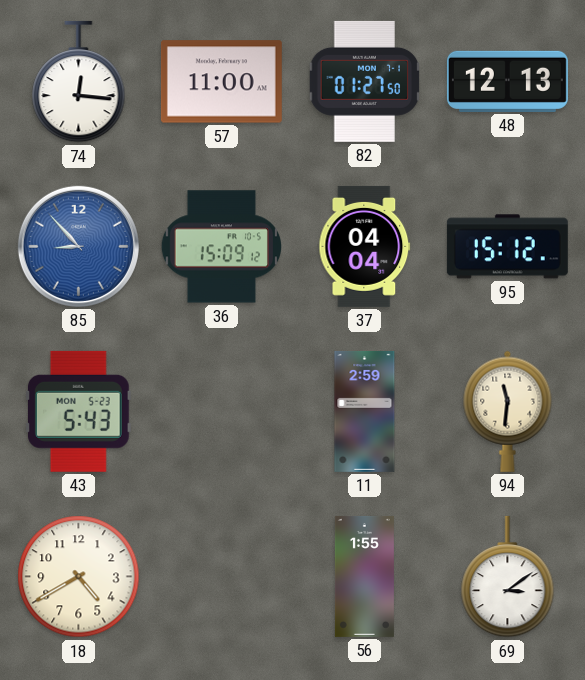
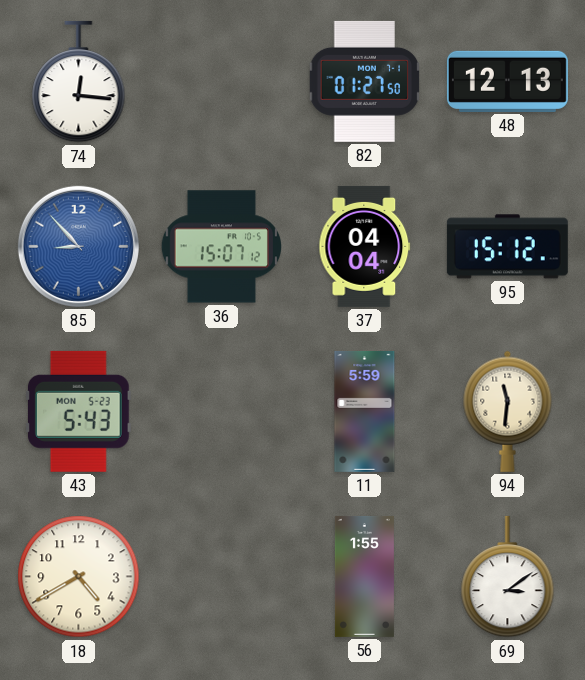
57: 11:00 -> none
36: 15:09 -> 15:07
11: 2:59 -> 5:59
